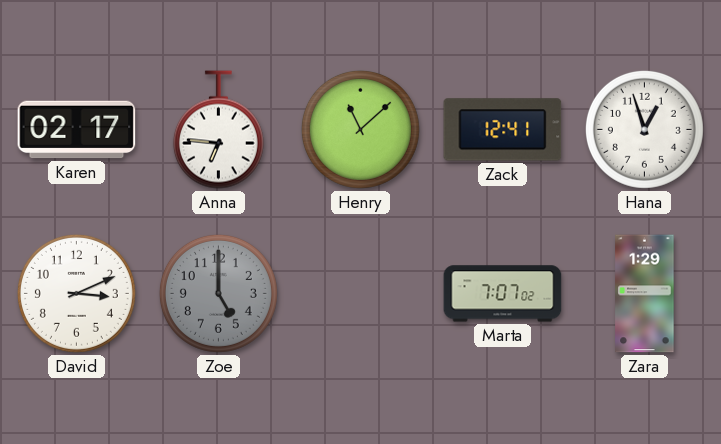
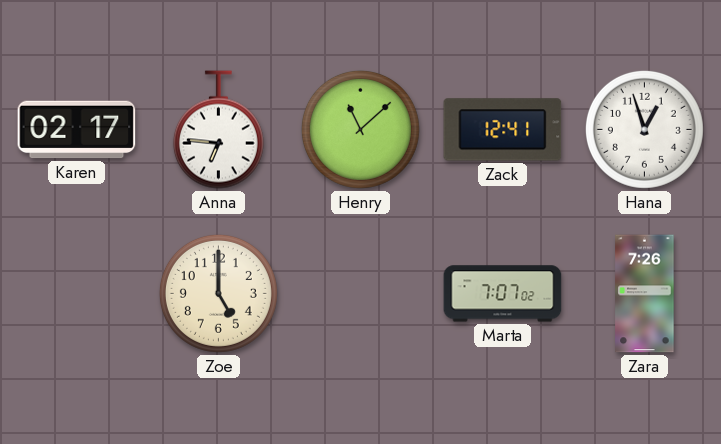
David: 3:11 -> none
Zoe dial: grey -> cream
Zara: 1:29 -> 7:26
